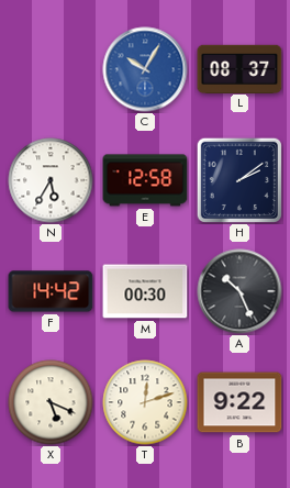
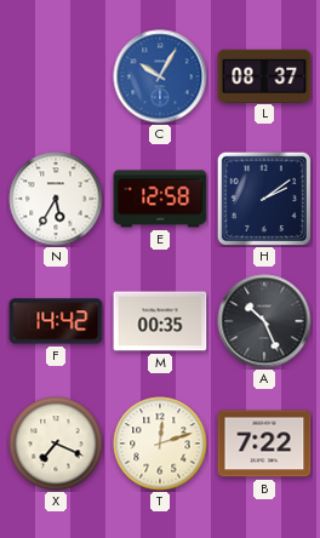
M: 00:30 -> 00:35
X: 5:19 -> 7:19
B: 9:22 -> 7:22
